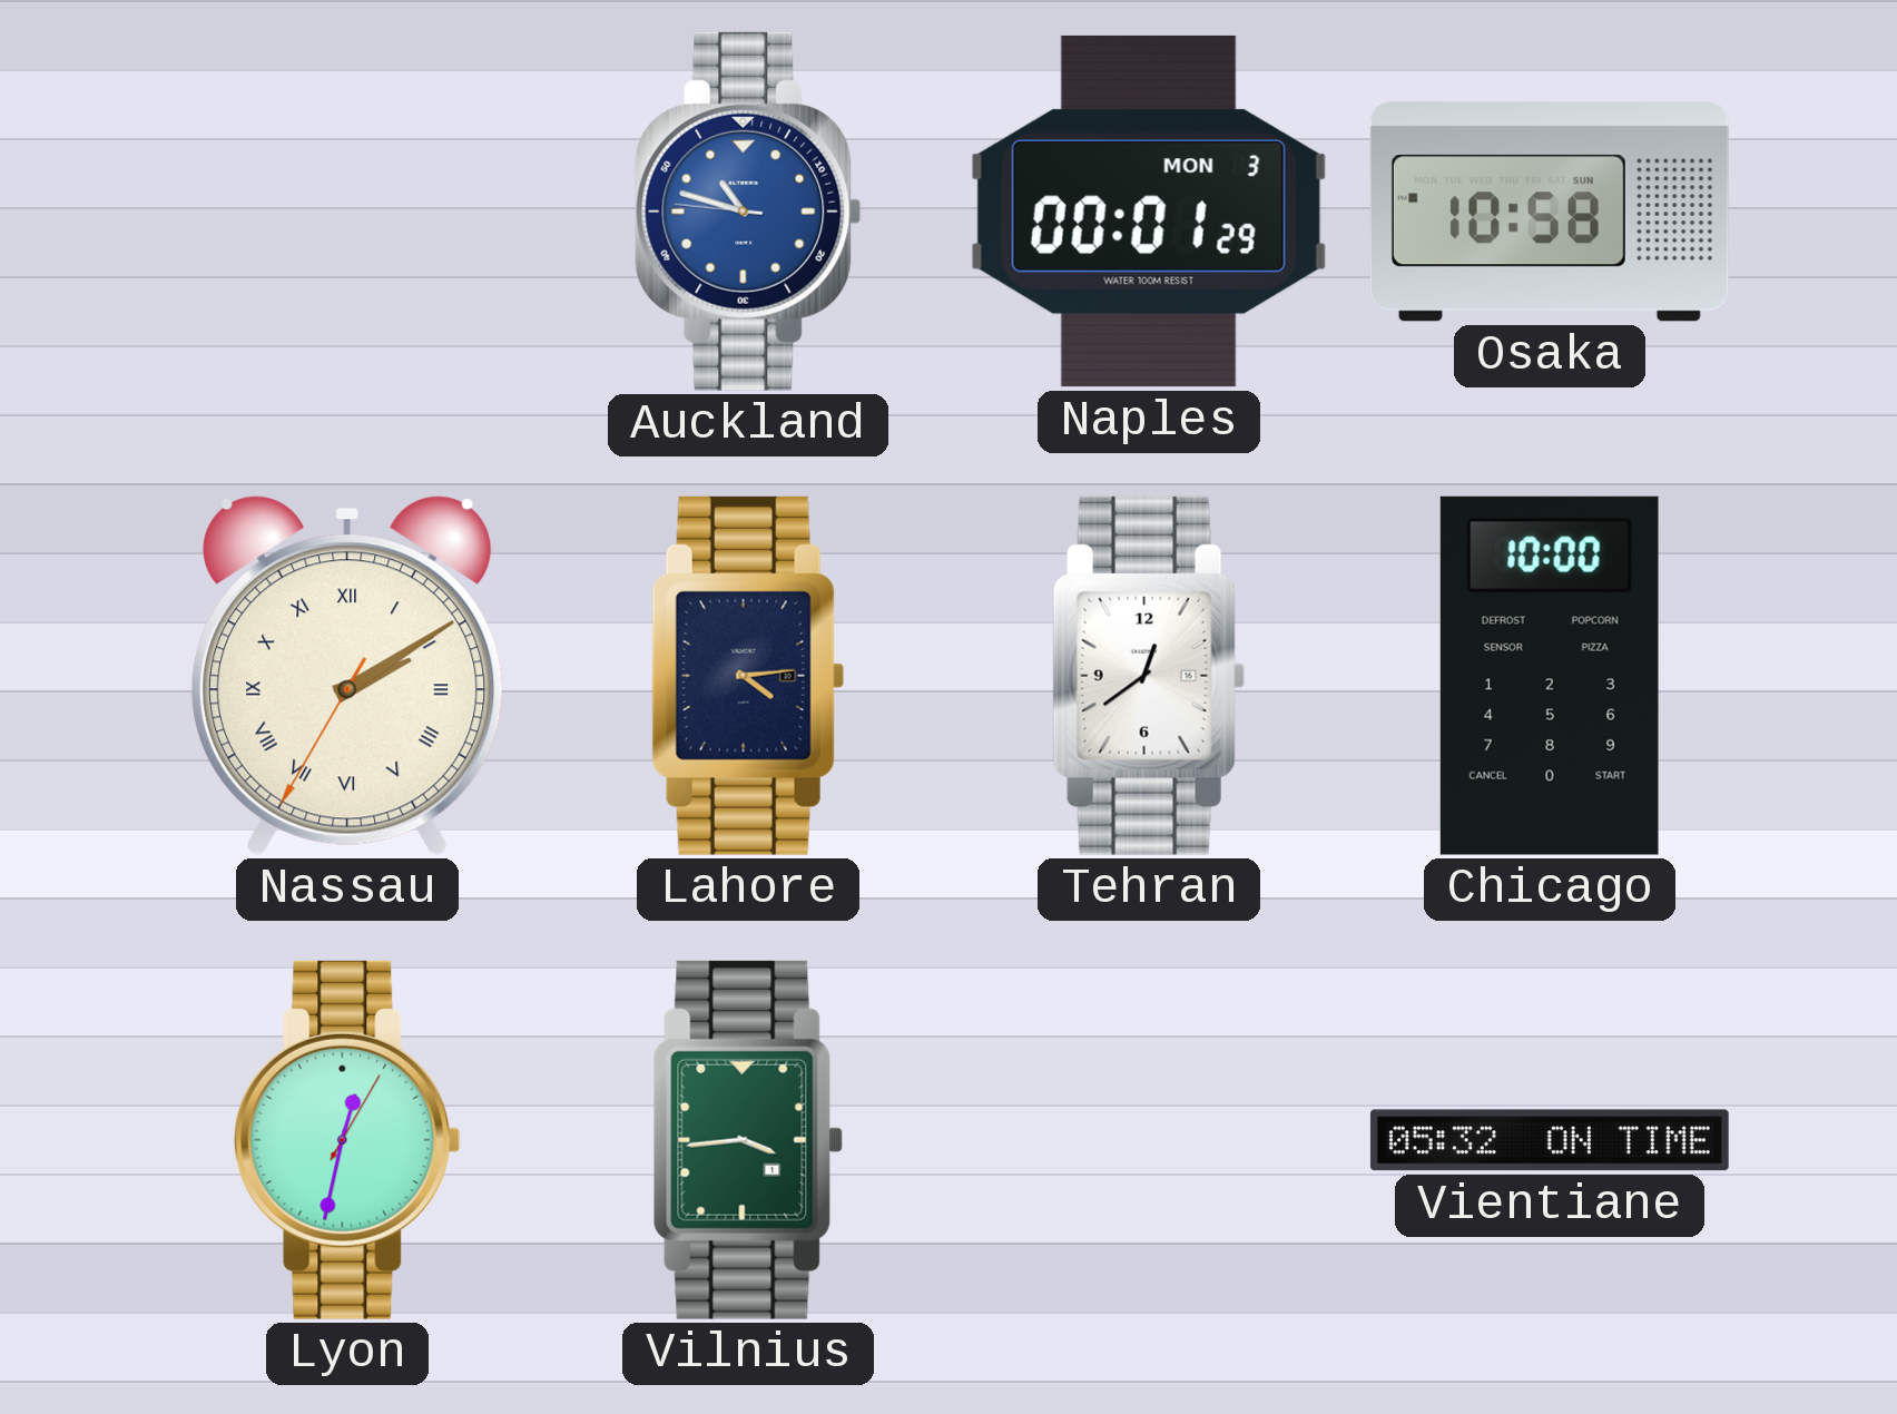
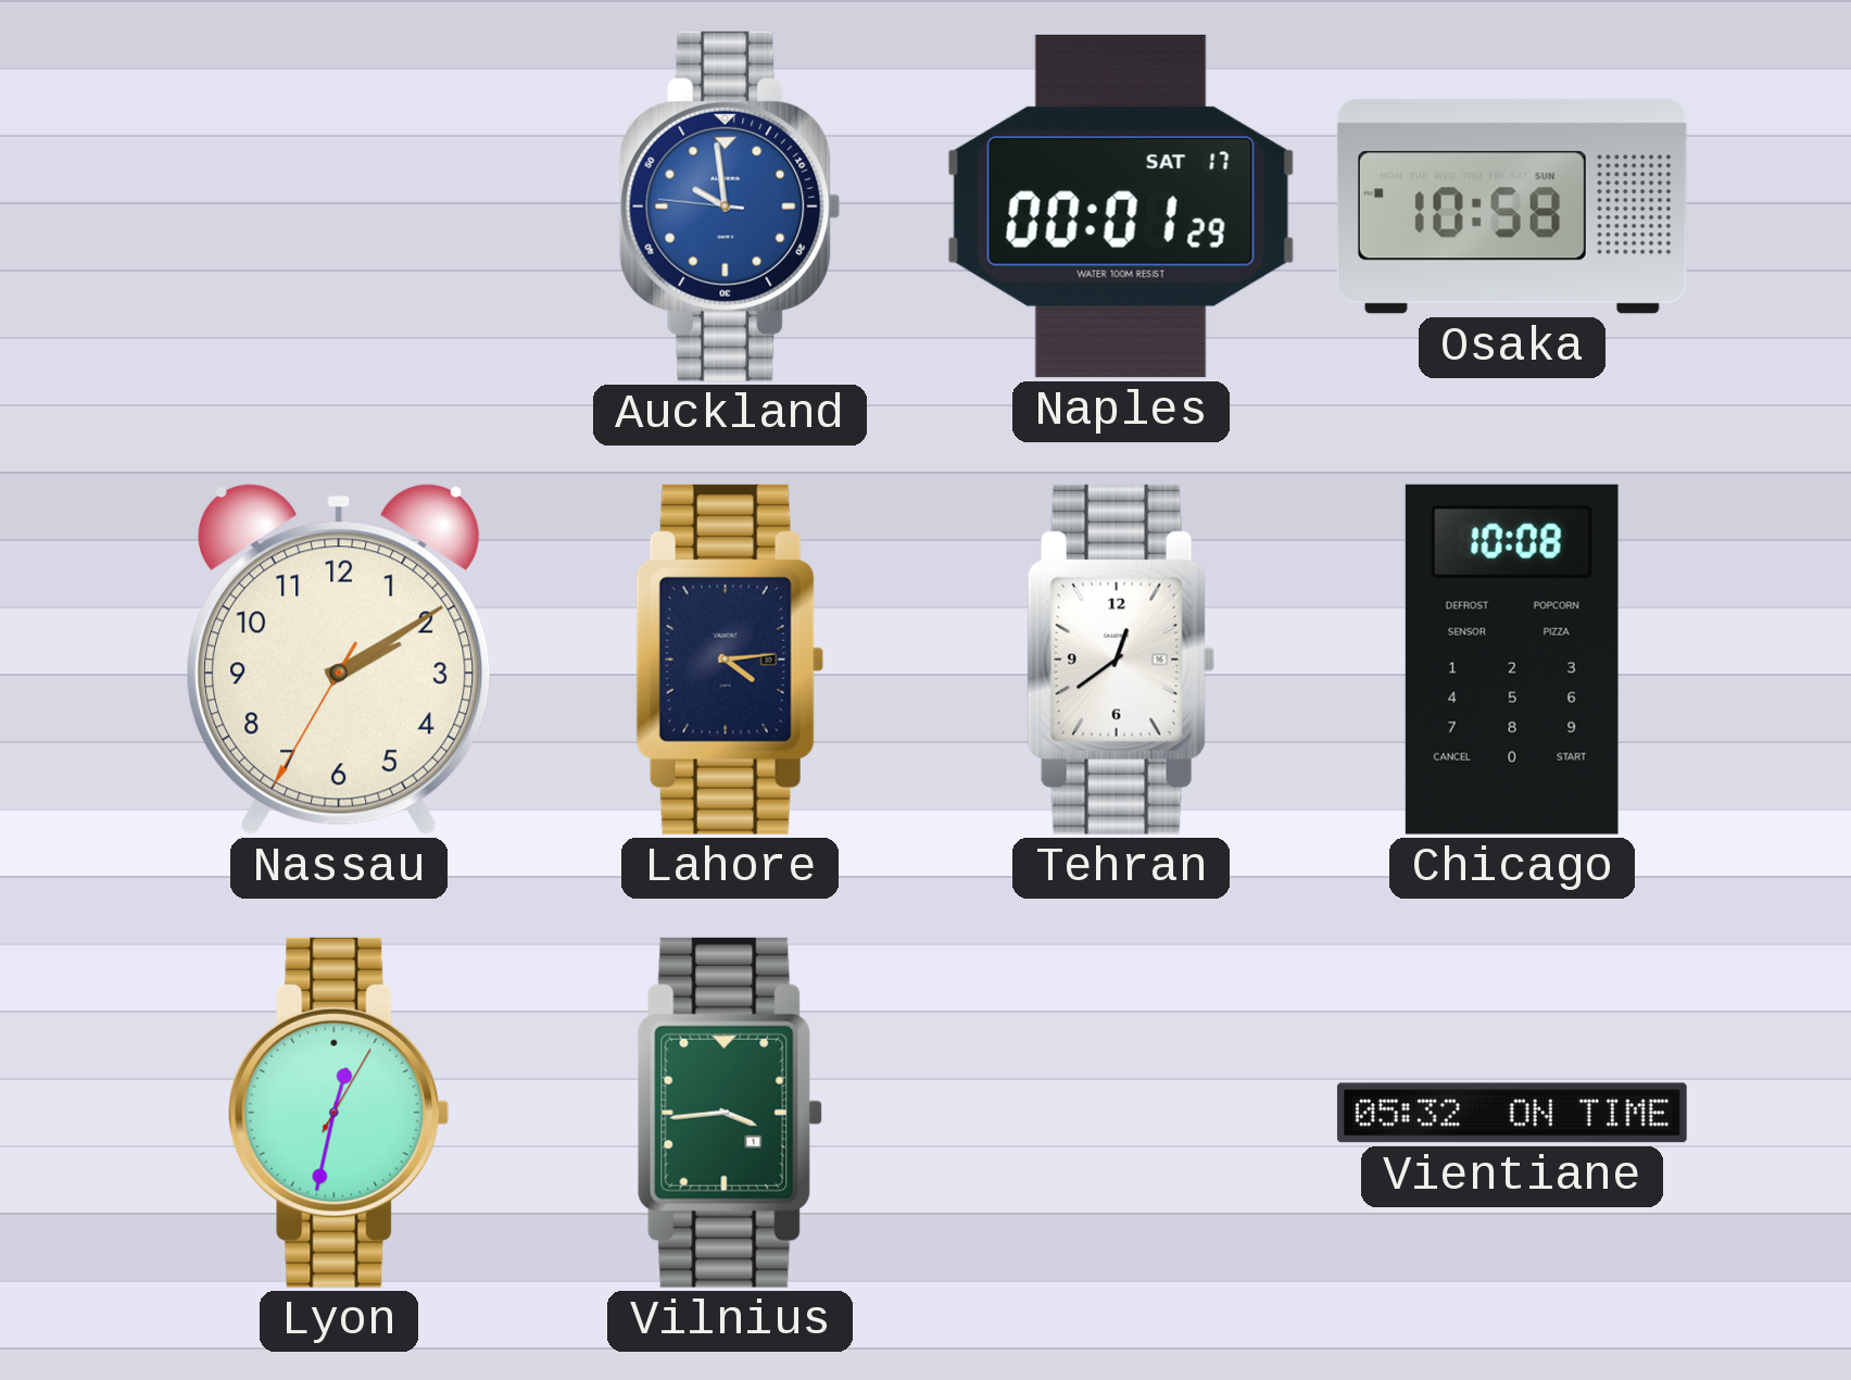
Auckland: 10:47 -> 9:58
Naples date: MON 3 -> SAT 17
Nassau numerals: Roman -> Arabic
Chicago: 10:00 -> 10:08
